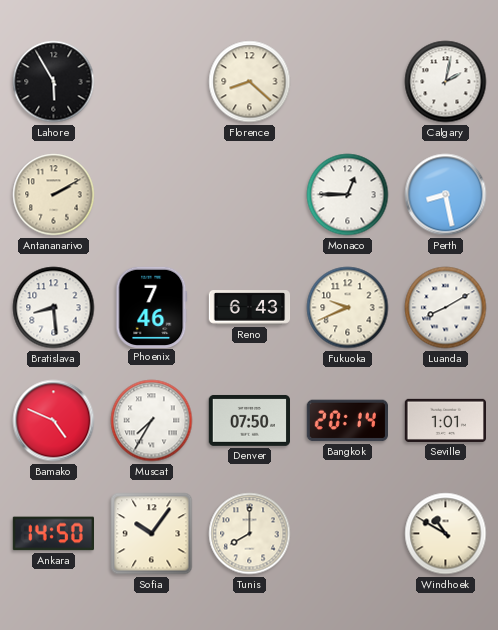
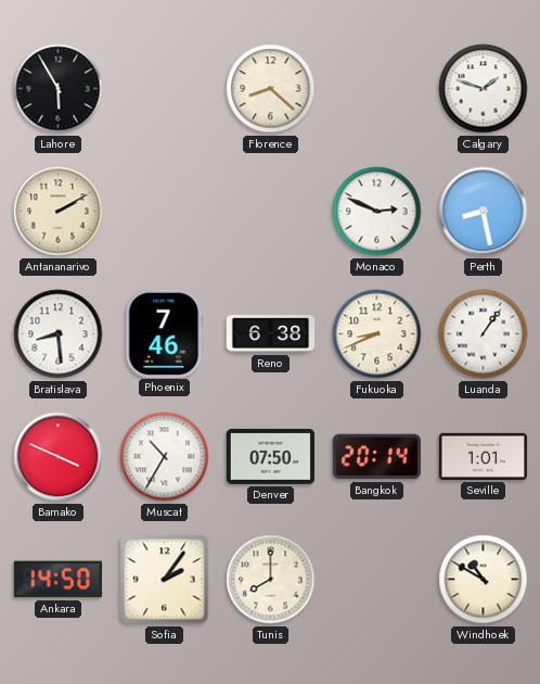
Calgary: 2:02 -> 1:48
Monaco: 12:45 -> 2:49
Reno: 6:43 -> 6:38
Fukuoka: 9:41 -> 8:41
Luanda: 8:10 -> 1:06
Bamako: 4:49 -> 3:49
Muscat: 7:35 -> 10:35
Sofia: 10:06 -> 2:06
